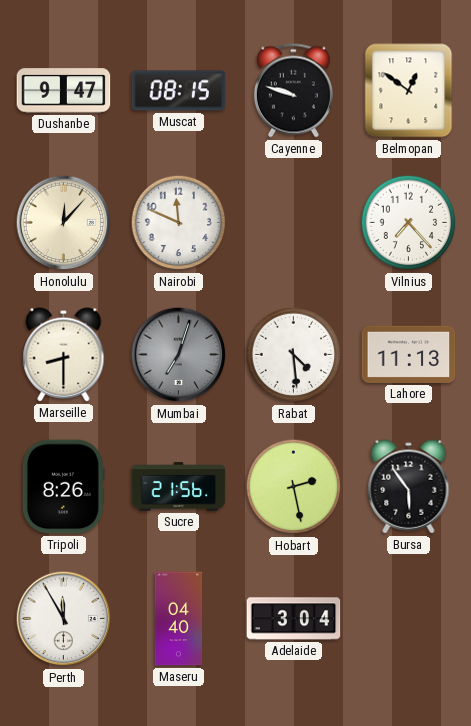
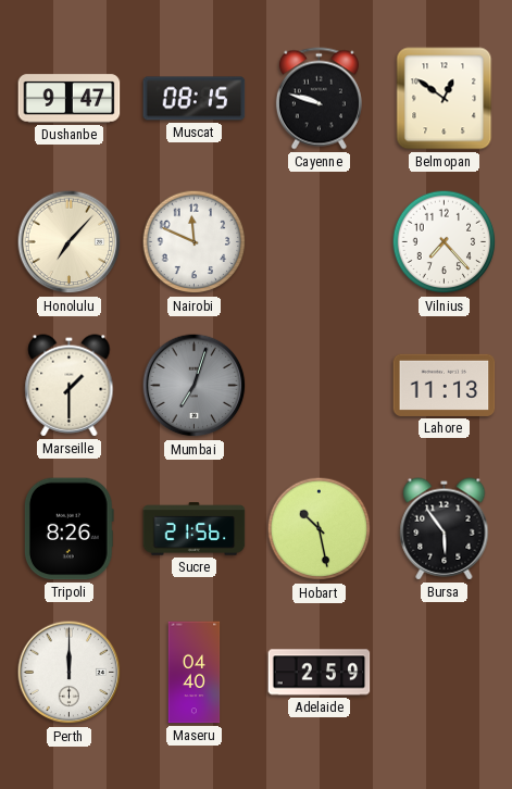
Honolulu: 12:07 -> 7:07
Marseille: 8:30 -> 1:30
Rabat: 4:29 -> none
Hobart: 2:28 -> 10:28
Perth: 11:55 -> 12:00
Adelaide: 3:04 -> 2:59
